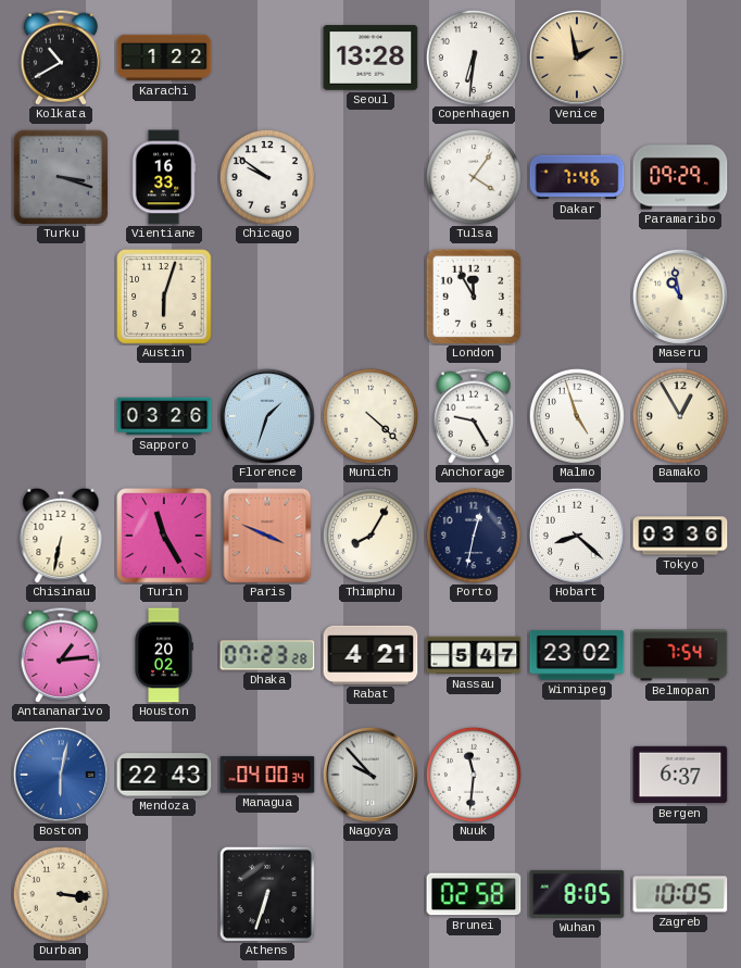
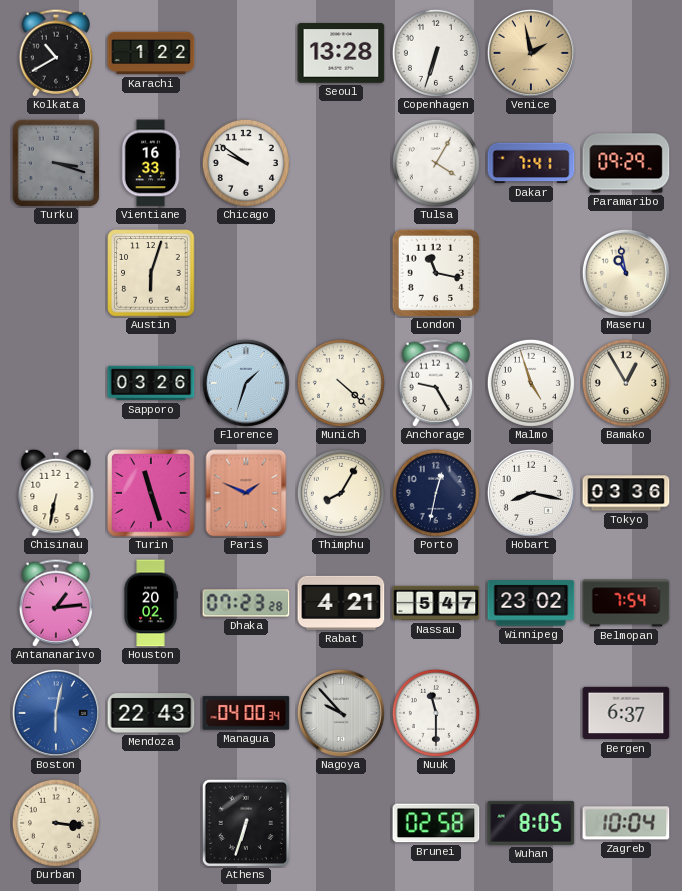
Copenhagen: 6:31 -> 6:33
Tulsa: 4:06 -> 4:05
Dakar: 7:46 -> 7:41
London: 11:55 -> 11:17
Turin: 11:25 -> 11:27
Paris: 3:49 -> 1:49
Hobart: 8:22 -> 8:17
Nuuk: 11:31 -> 11:30
Zagreb: 10:05 -> 10:04
